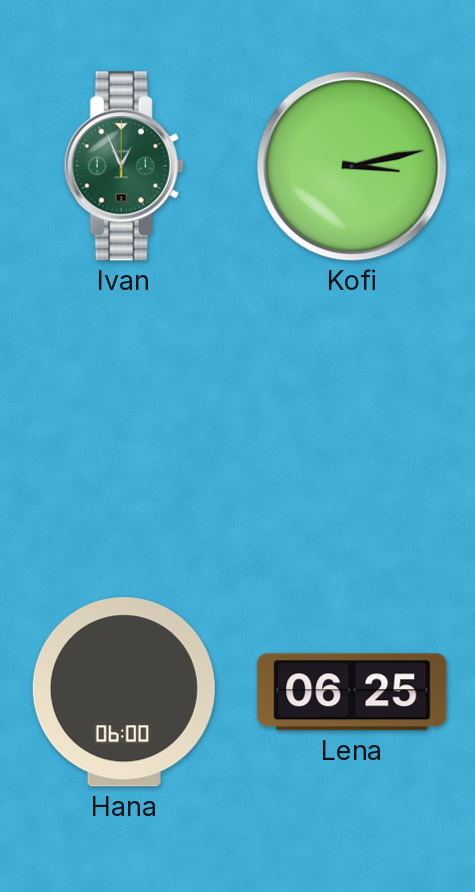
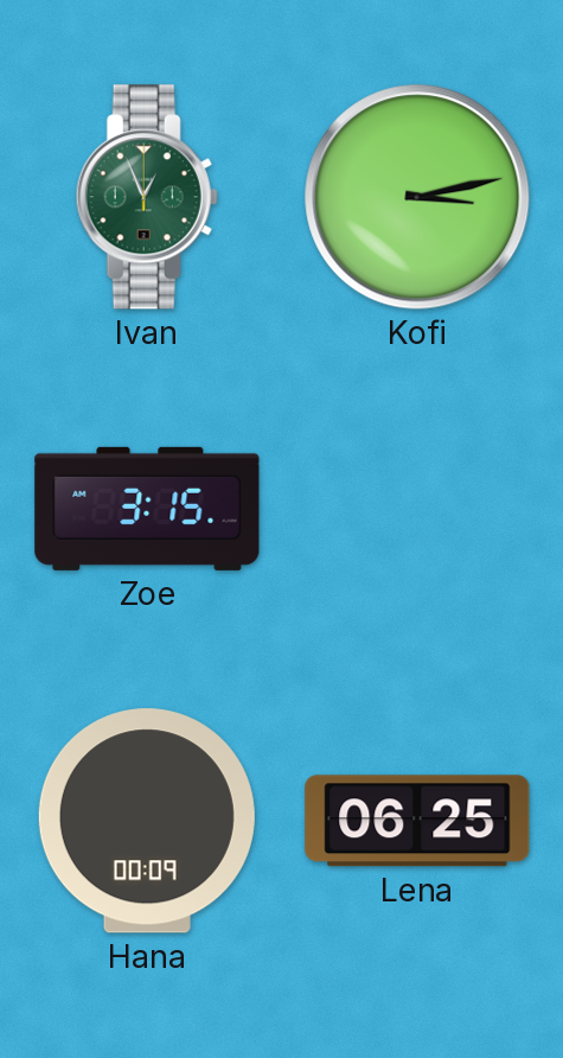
Zoe: none -> 3:15
Hana: 06:00 -> 00:09
